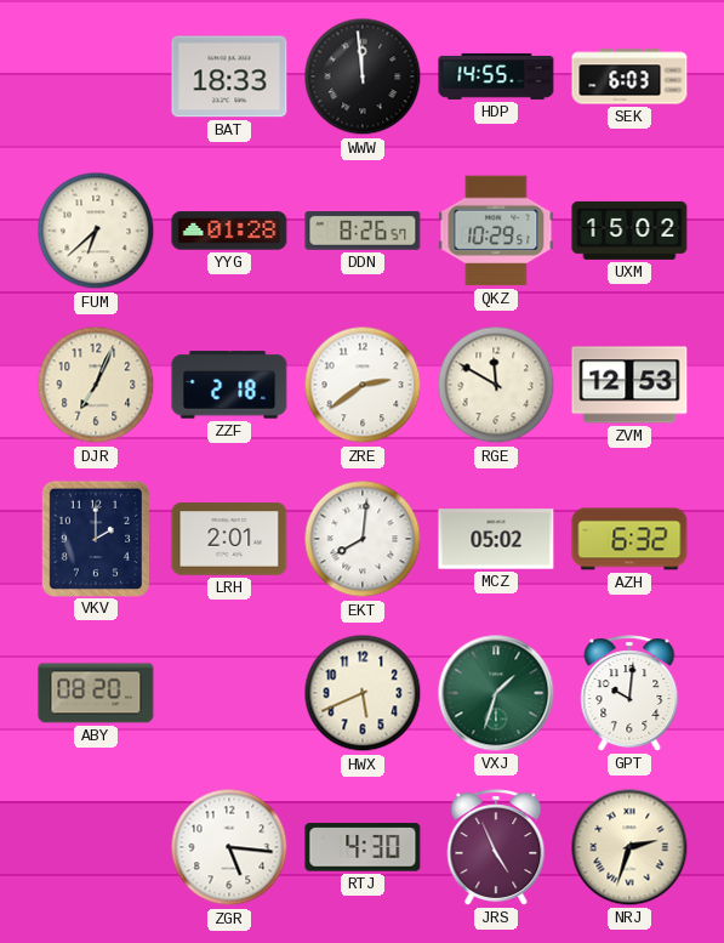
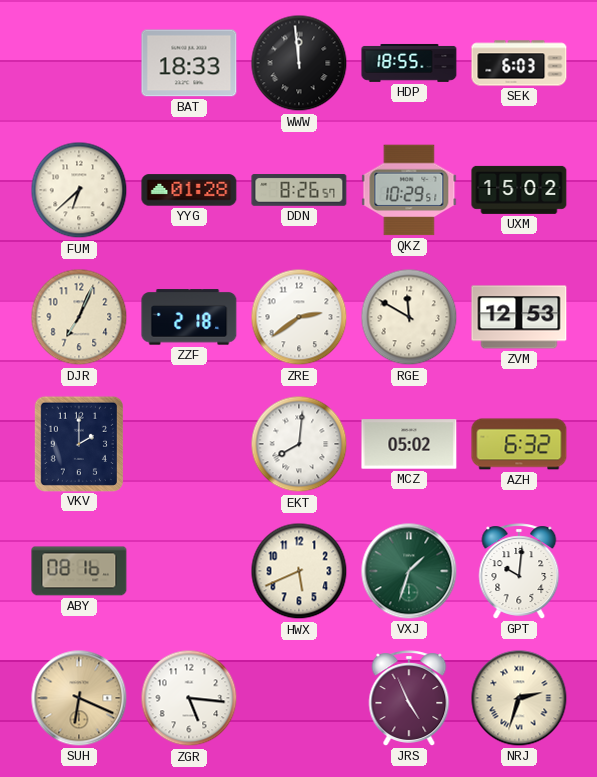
HDP: 14:55 -> 18:55
LRH: 2:01 -> none
ABY: 08:20 -> 08:16
SUH: none -> 6:19
RTJ: 4:30 -> none
